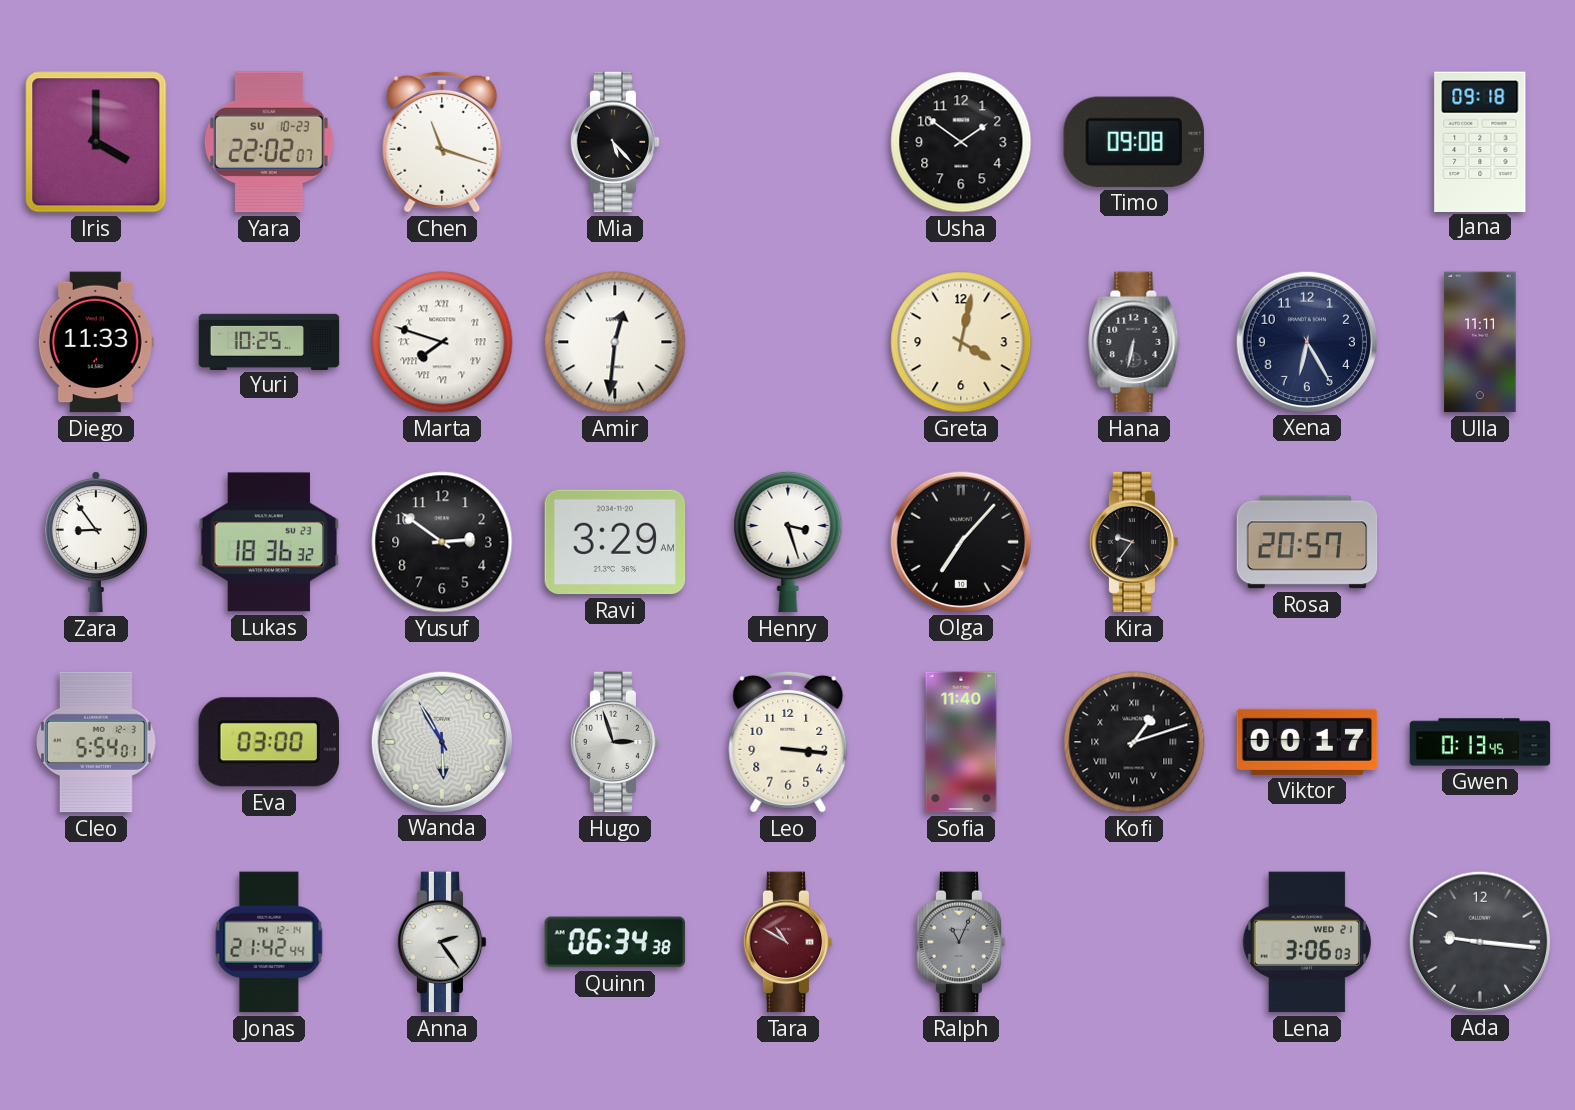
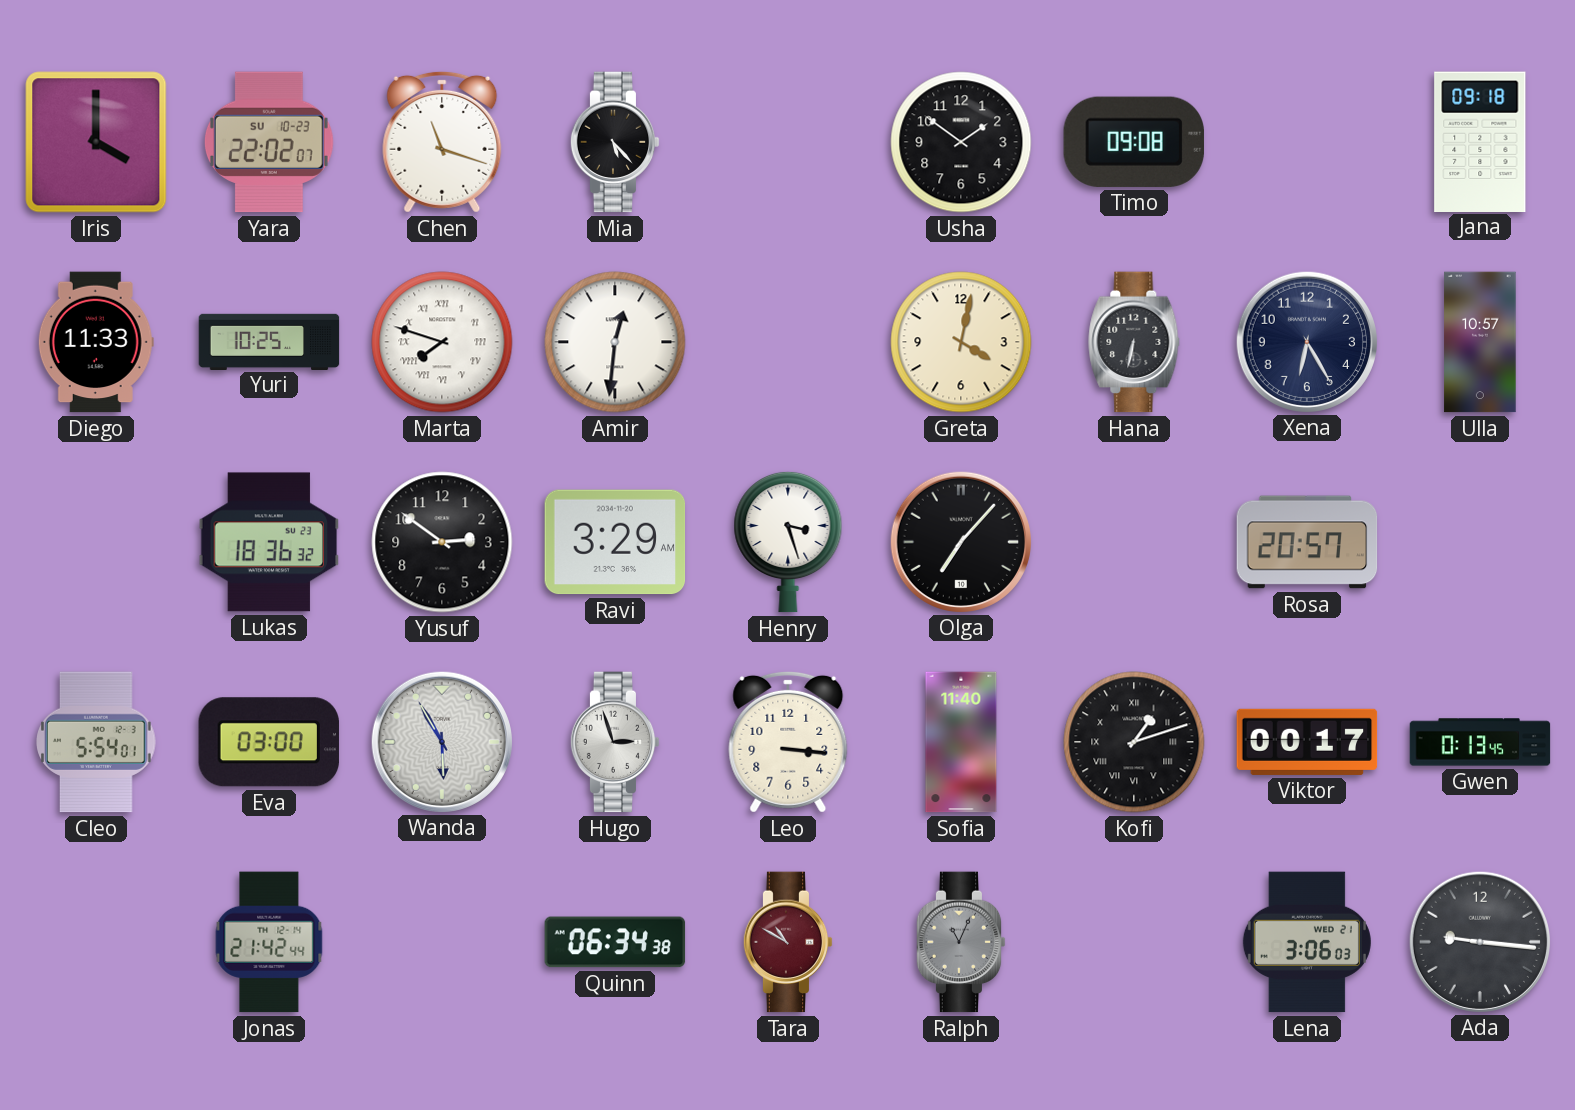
Ulla: 11:11 -> 10:57
Zara: 8:54 -> none
Kira: 9:36 -> none
Anna: 2:24 -> none
